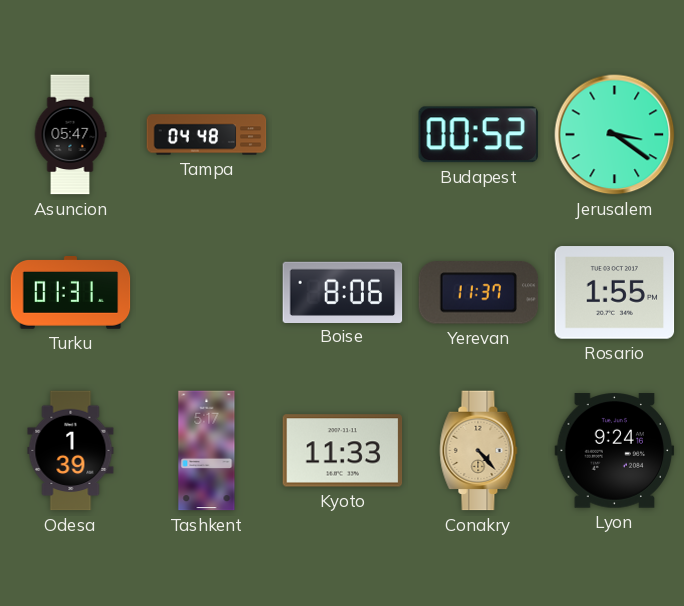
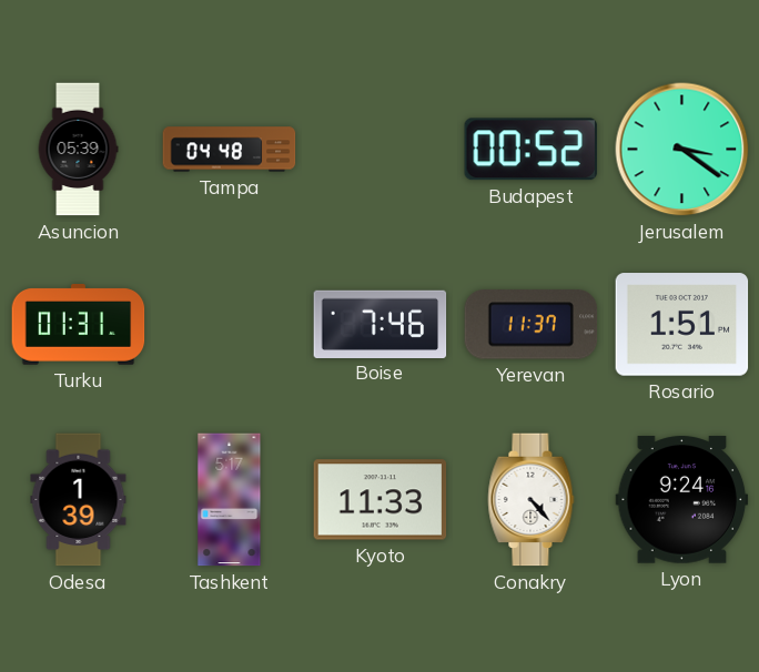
Asuncion: 05:47 -> 05:39
Boise: 8:06 -> 7:46
Rosario: 1:55 -> 1:51
Conakry dial: champagne -> white
